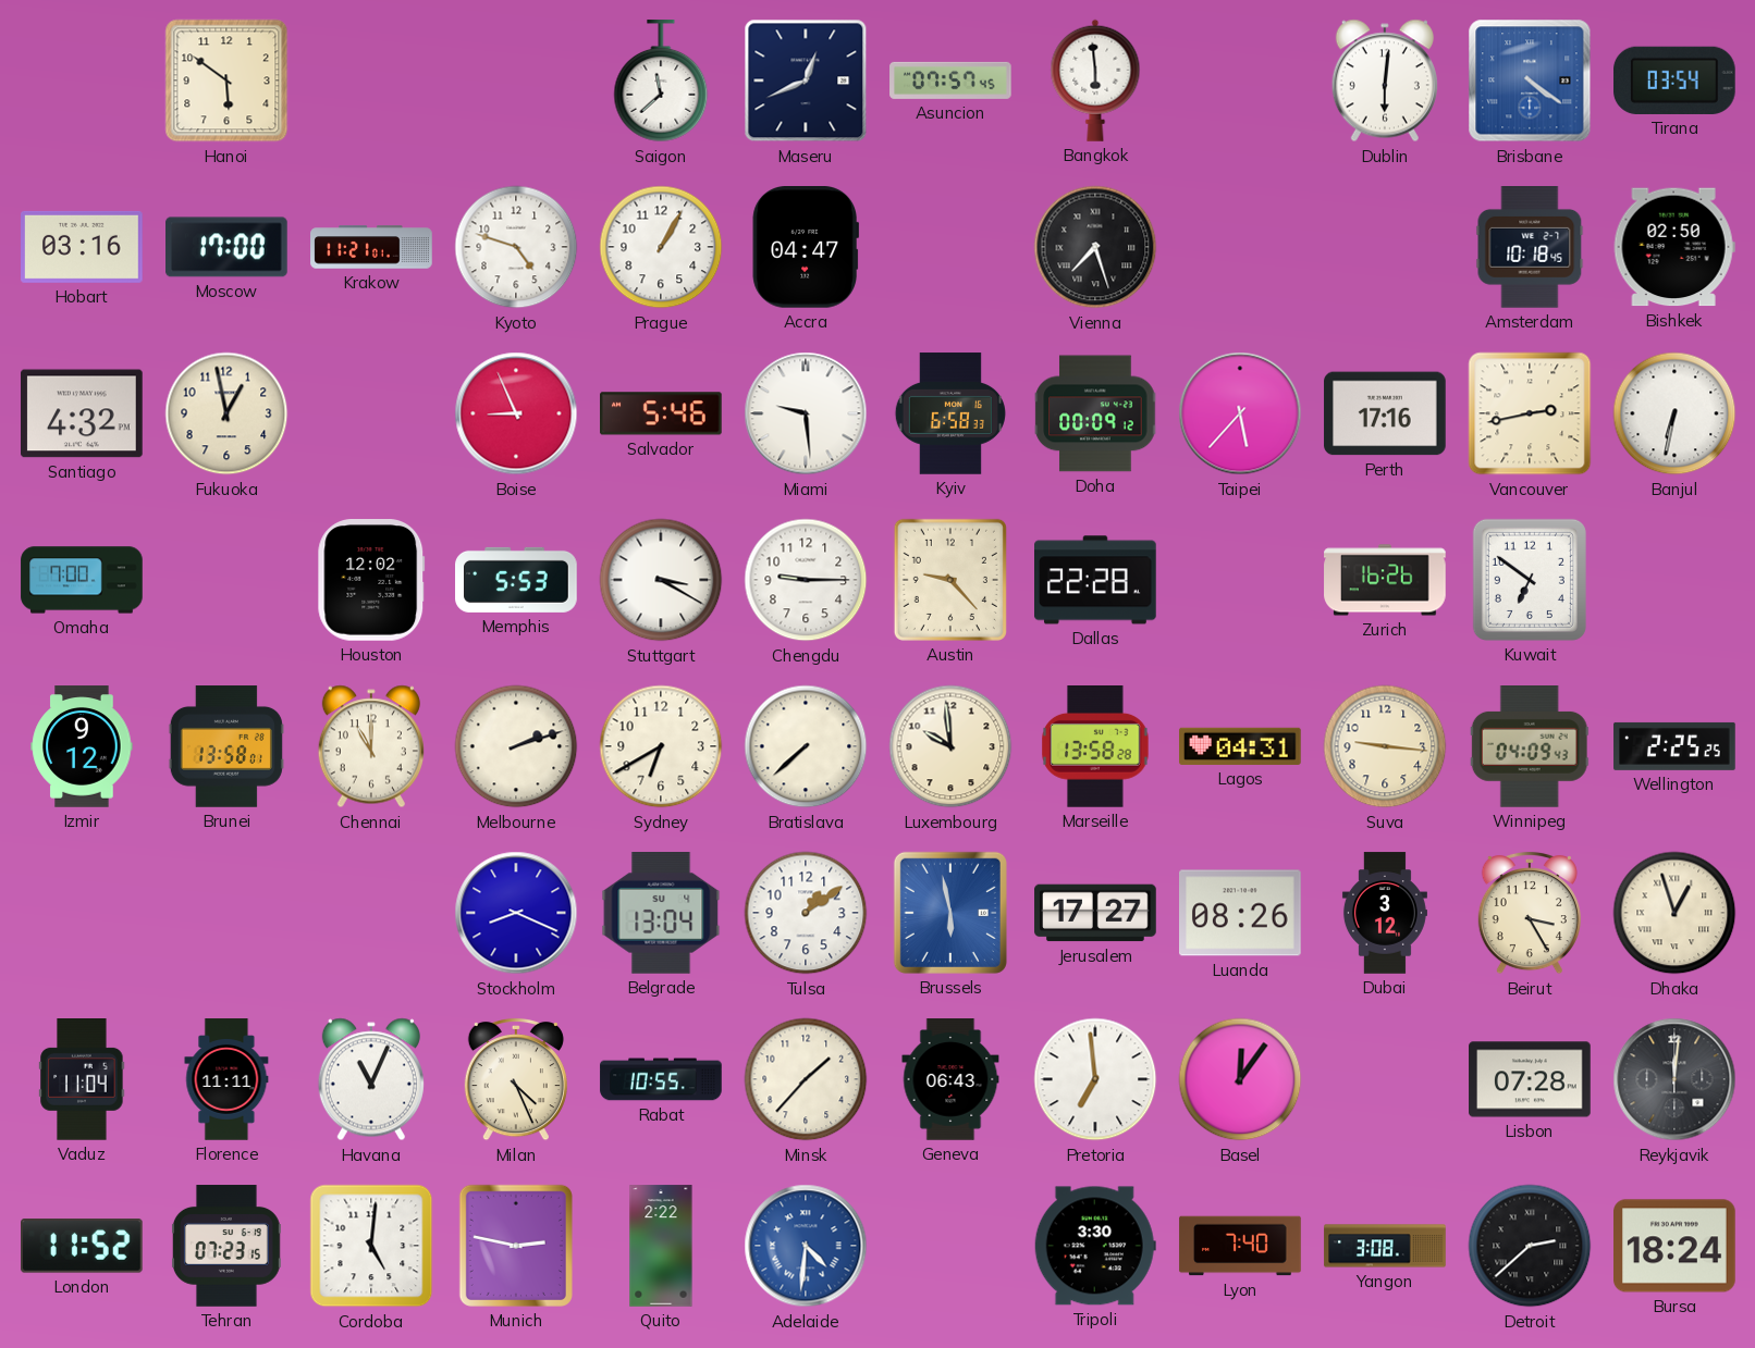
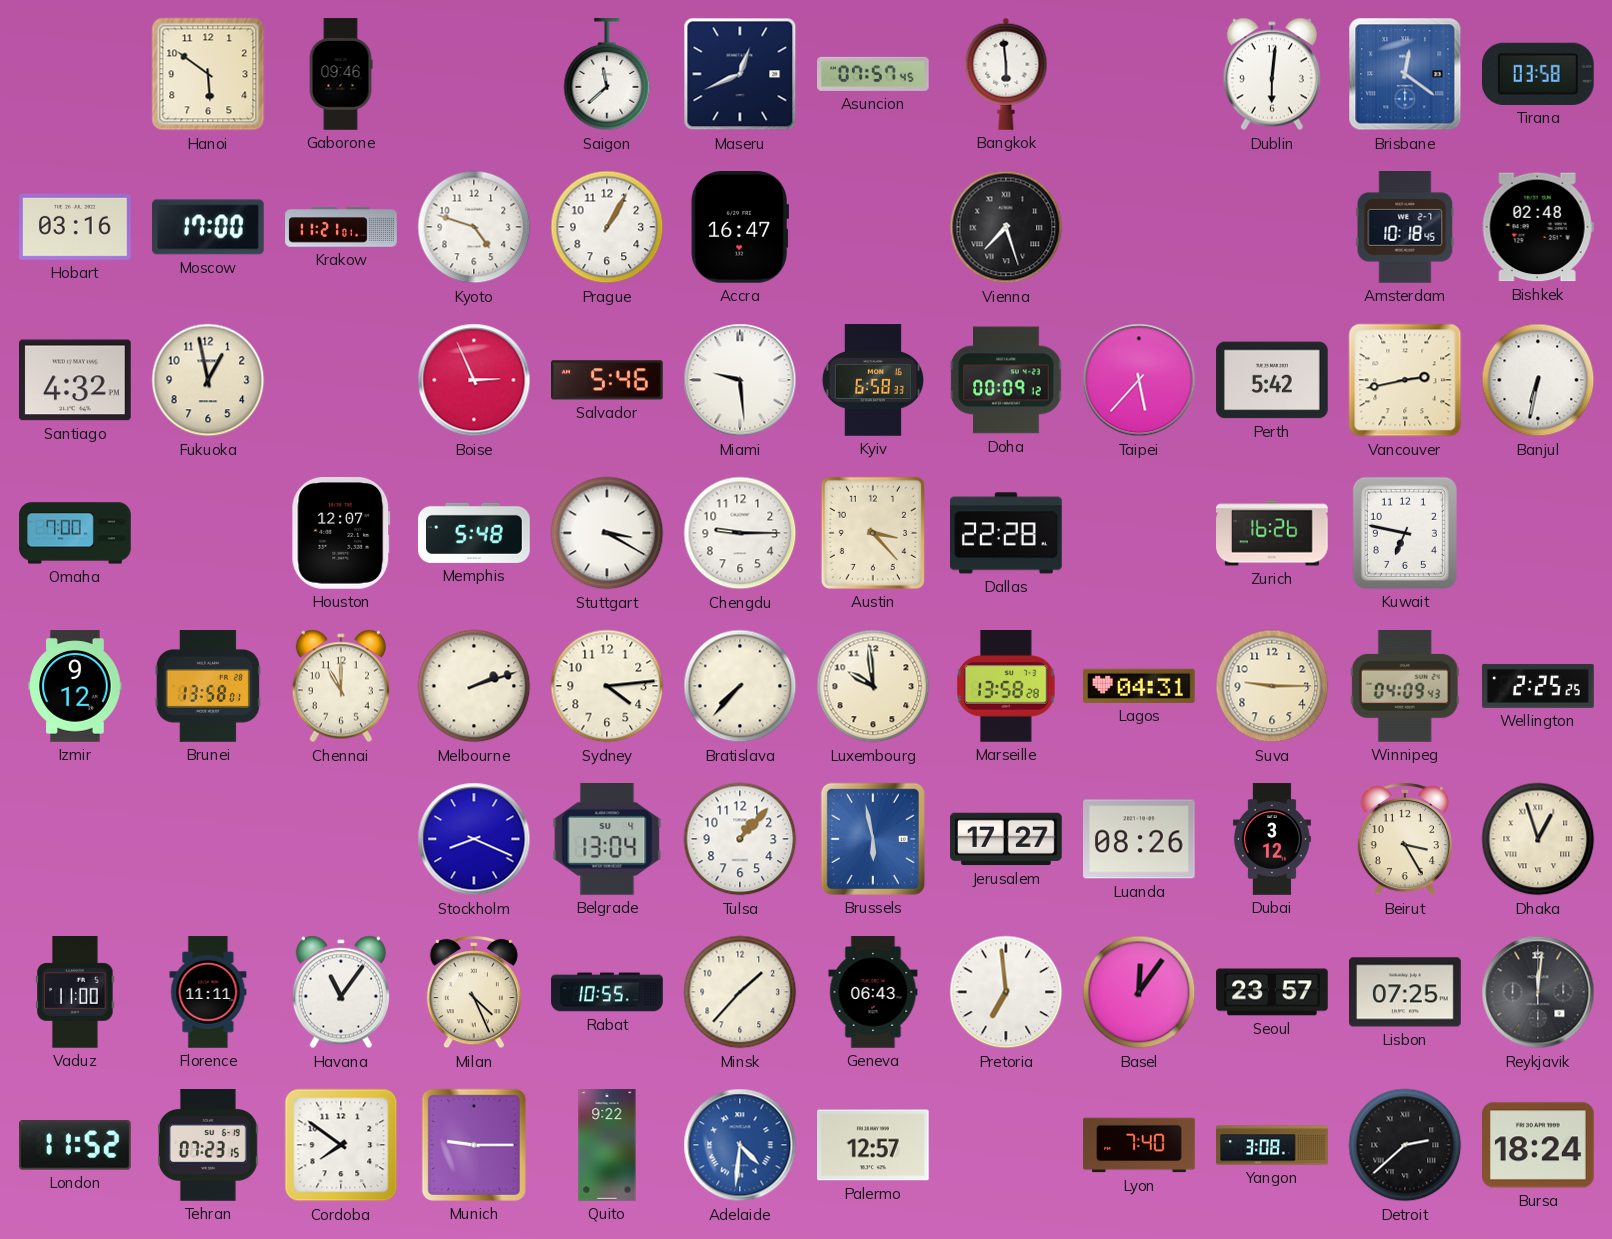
Gaborone: none -> 09:46
Brisbane: 4:21 -> 12:21
Tirana: 03:54 -> 03:58
Accra: 04:47 -> 16:47
Bishkek: 02:50 -> 02:48
Boise: 8:56 -> 2:56
Perth: 17:16 -> 5:42
Houston: 12:02 -> 12:07
Memphis: 5:53 -> 5:48
Austin: 9:23 -> 3:23
Kuwait: 6:51 -> 6:47
Sydney: 6:40 -> 4:14
Bratislava: 7:38 -> 7:37
Suva: 9:16 -> 9:15
Tulsa: 1:09 -> 1:07
Vaduz: 11:04 -> 11:00
Havana: 11:04 -> 11:06
Seoul: none -> 23:57
Lisbon: 07:28 -> 07:25
Cordoba: 5:01 -> 7:51
Munich: 2:47 -> 9:15
Quito: 2:22 -> 9:22
Palermo: none -> 12:57
Tripoli: 3:30 -> none
